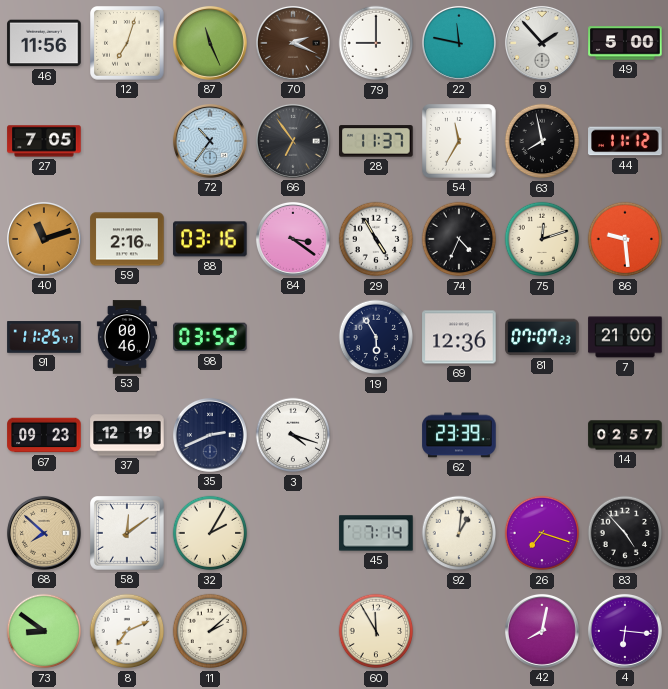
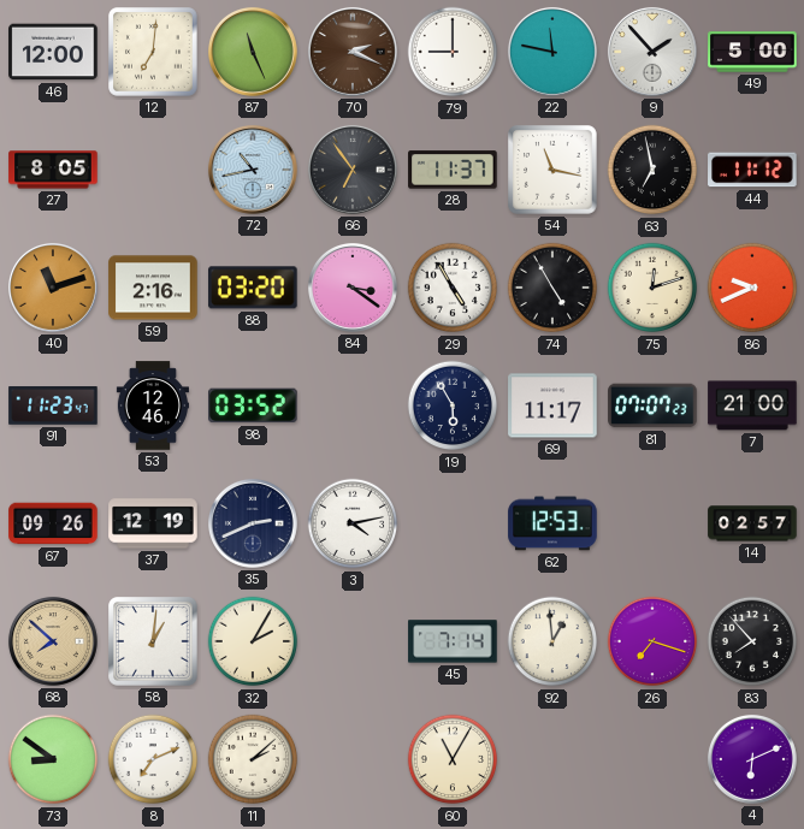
46: 11:56 -> 12:00
12: 7:03 -> 7:01
27: 7:05 -> 8:05
72: 10:36 -> 10:43
54: 11:35 -> 11:17
63: 7:58 -> 6:58
88: 03:16 -> 03:20
74: 4:34 -> 4:55
86: 9:29 -> 9:41
91: 11:25 -> 11:23
53: 00:46 -> 12:46
69: 12:36 -> 11:17
67: 09:23 -> 09:26
3: 4:18 -> 4:13
62: 23:39 -> 12:53
58: 12:09 -> 1:01
92: 1:01 -> 12:59
83: 4:53 -> 7:53
60: 11:55 -> 11:05
42: 8:02 -> none
4: 6:16 -> 6:11
